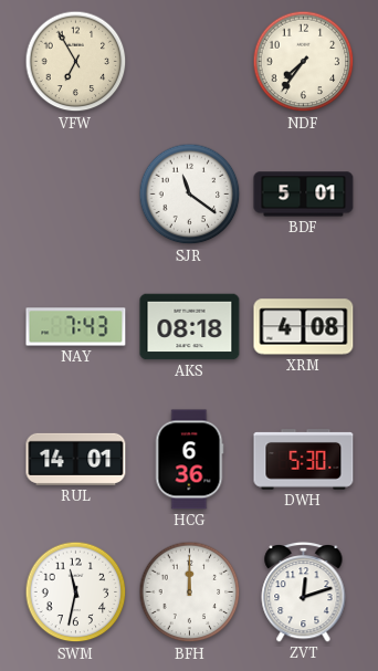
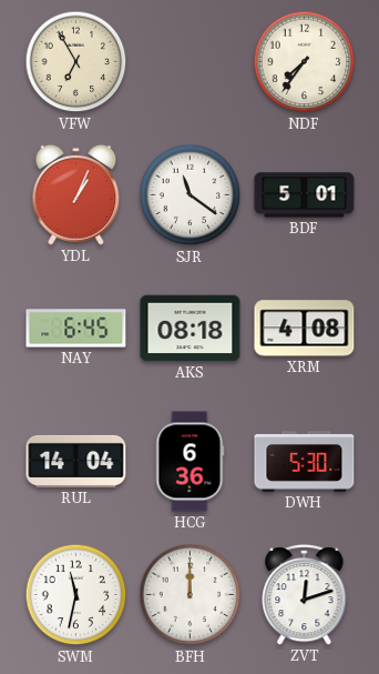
YDL: none -> 1:04
NAY: 7:43 -> 6:45
RUL: 14:01 -> 14:04
